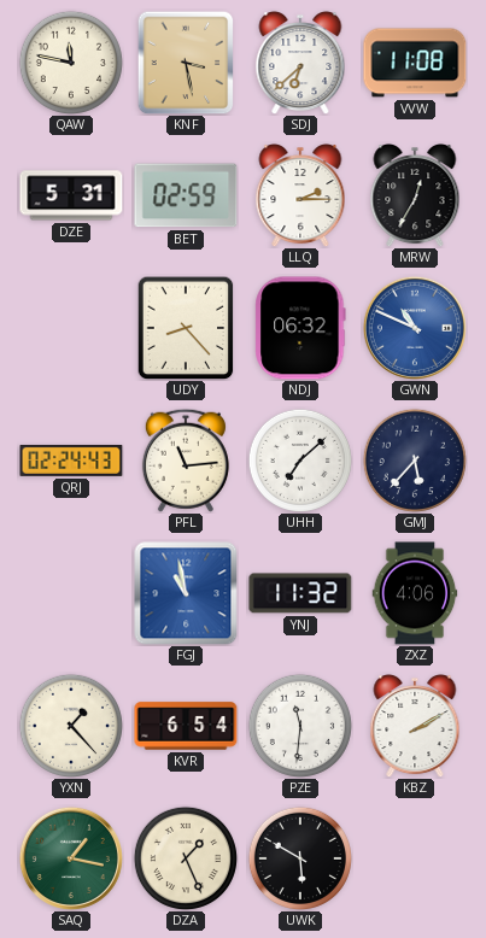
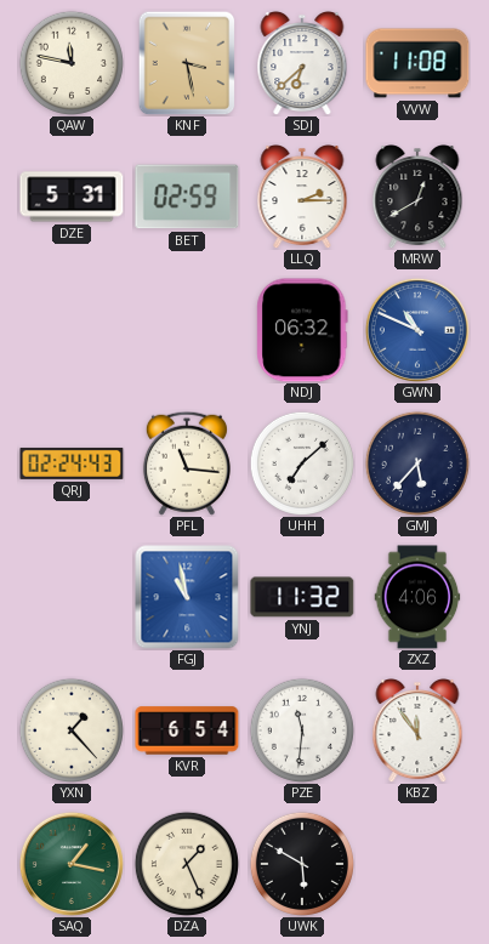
MRW: 12:35 -> 12:40
UDY: 8:23 -> none
PFL: 11:14 -> 11:16
KBZ: 2:10 -> 11:54
